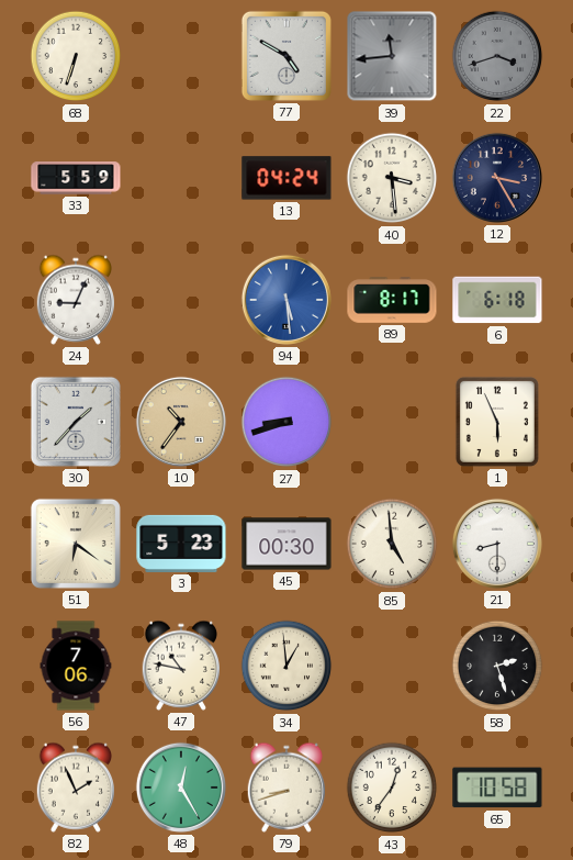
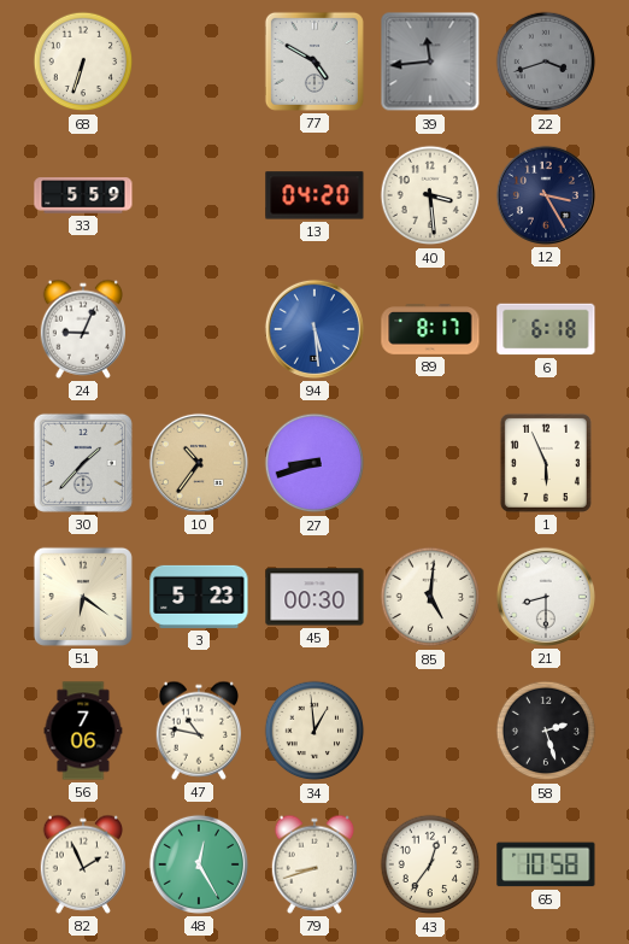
13: 04:24 -> 04:20
85: 4:59 -> 5:01
